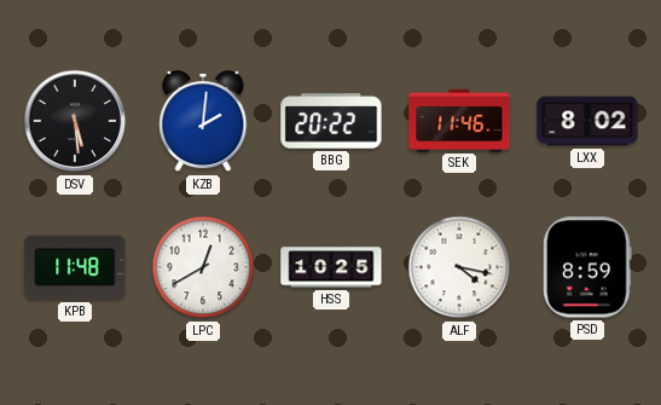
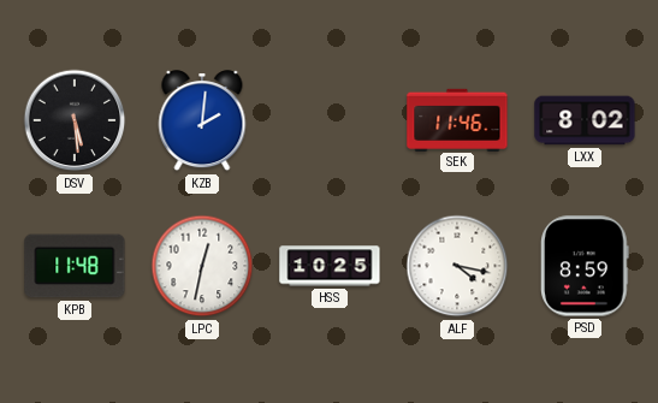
BBG: 20:22 -> none
LPC: 12:40 -> 12:32
